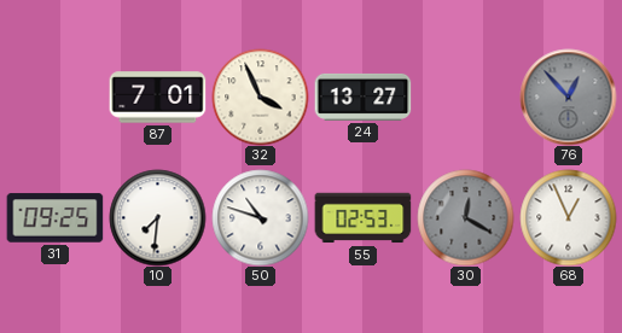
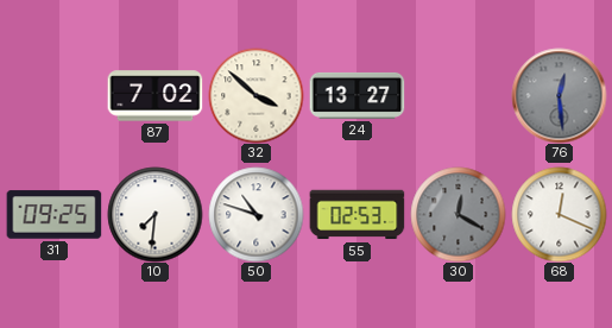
87: 7:01 -> 7:02
32: 3:56 -> 3:52
76: 12:53 -> 12:29
68: 12:56 -> 12:19
